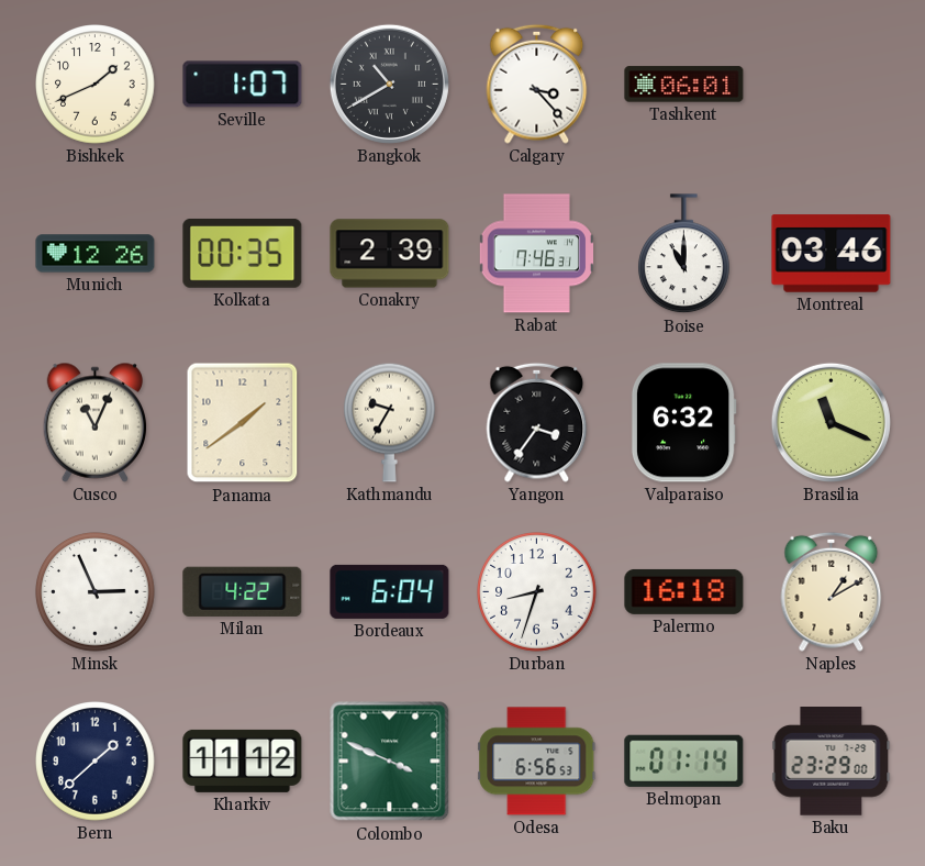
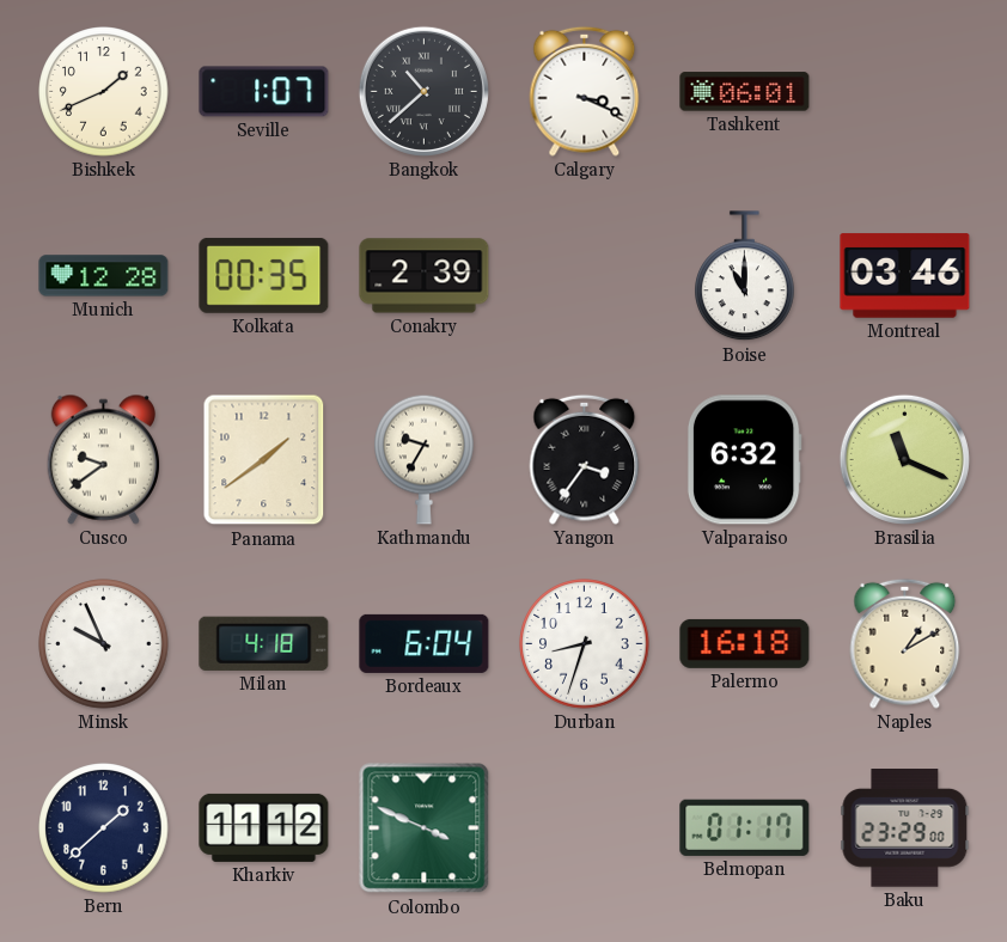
Bangkok: 10:40 -> 10:38
Calgary: 3:23 -> 3:19
Munich: 12:26 -> 12:28
Rabat: 7:46 -> none
Cusco: 11:04 -> 9:39
Minsk: 2:56 -> 9:56
Milan: 4:22 -> 4:18
Odesa: 6:56 -> none
Belmopan: 01:14 -> 01:17
